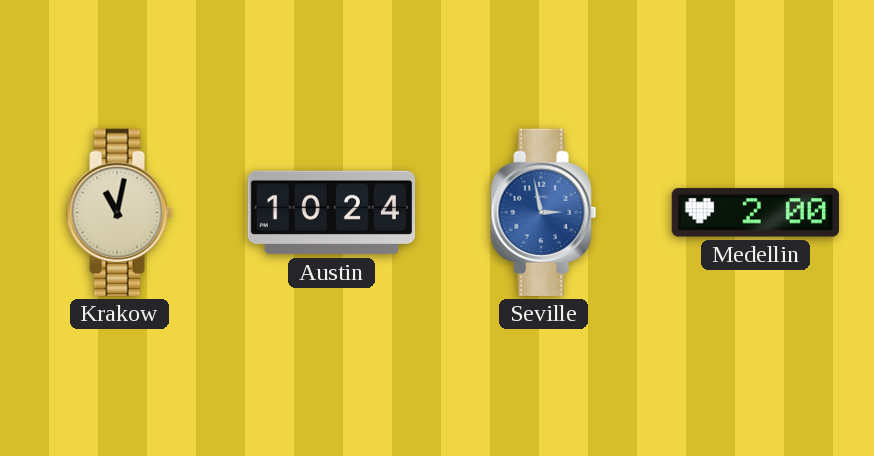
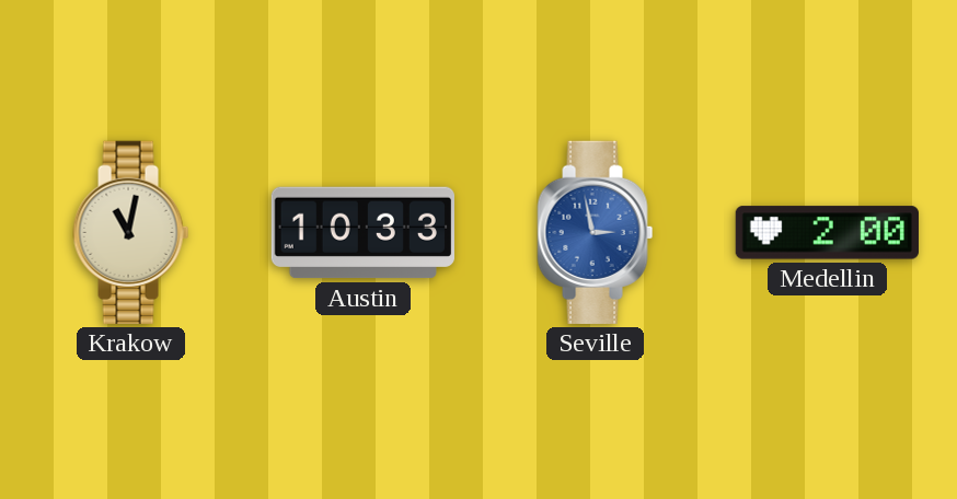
Austin: 10:24 -> 10:33
